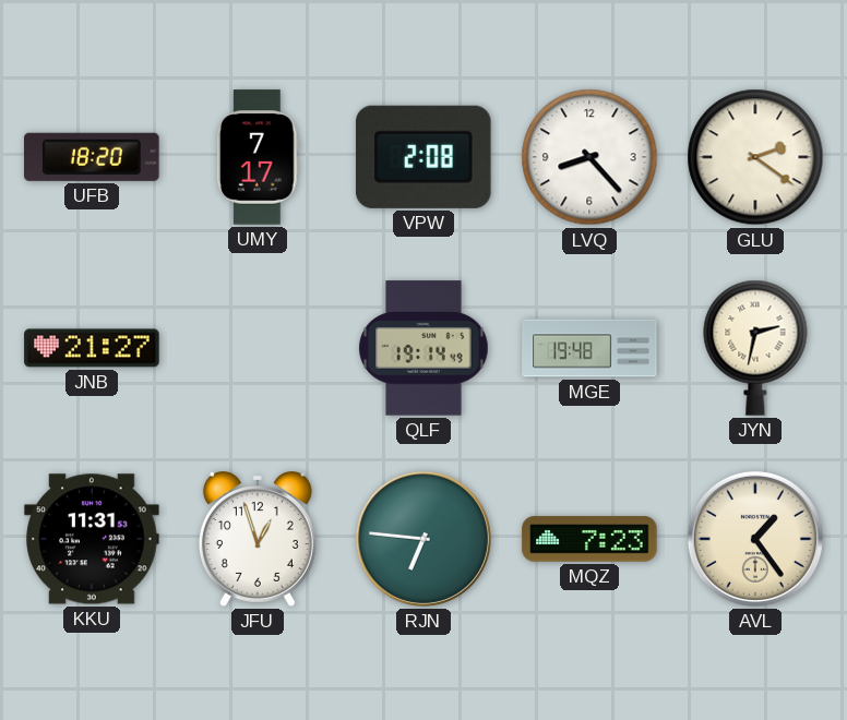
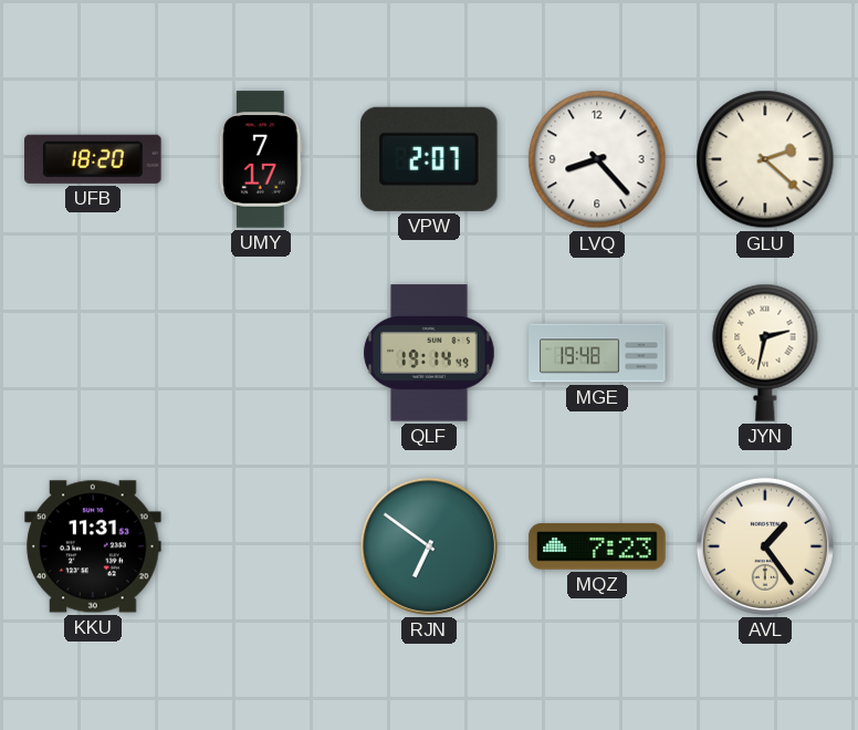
VPW: 2:08 -> 2:07
GLU: 2:21 -> 2:22
JNB: 21:27 -> none
JFU: 12:57 -> none
RJN: 6:46 -> 6:51
